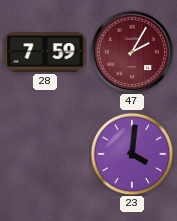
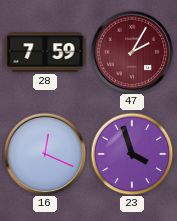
16: none -> 12:19
23: 4:01 -> 3:57
